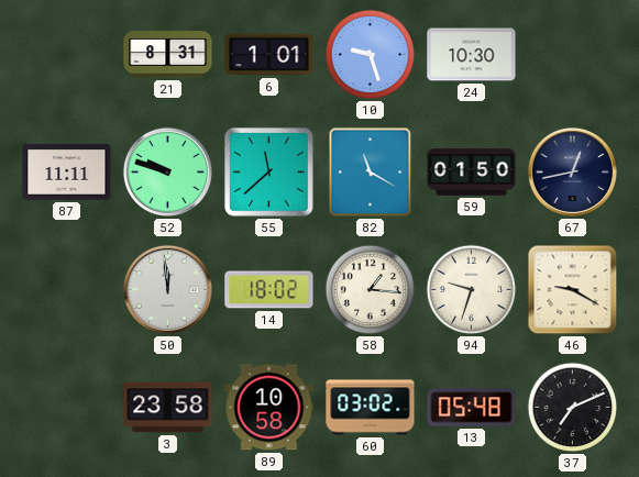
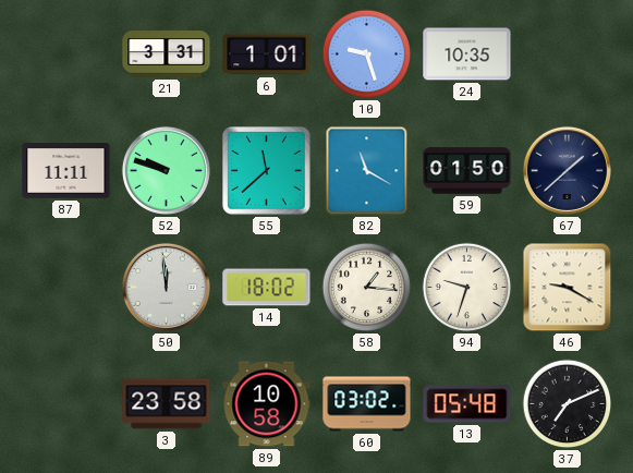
21: 8:31 -> 3:31
24: 10:30 -> 10:35
67: 12:43 -> 1:38
